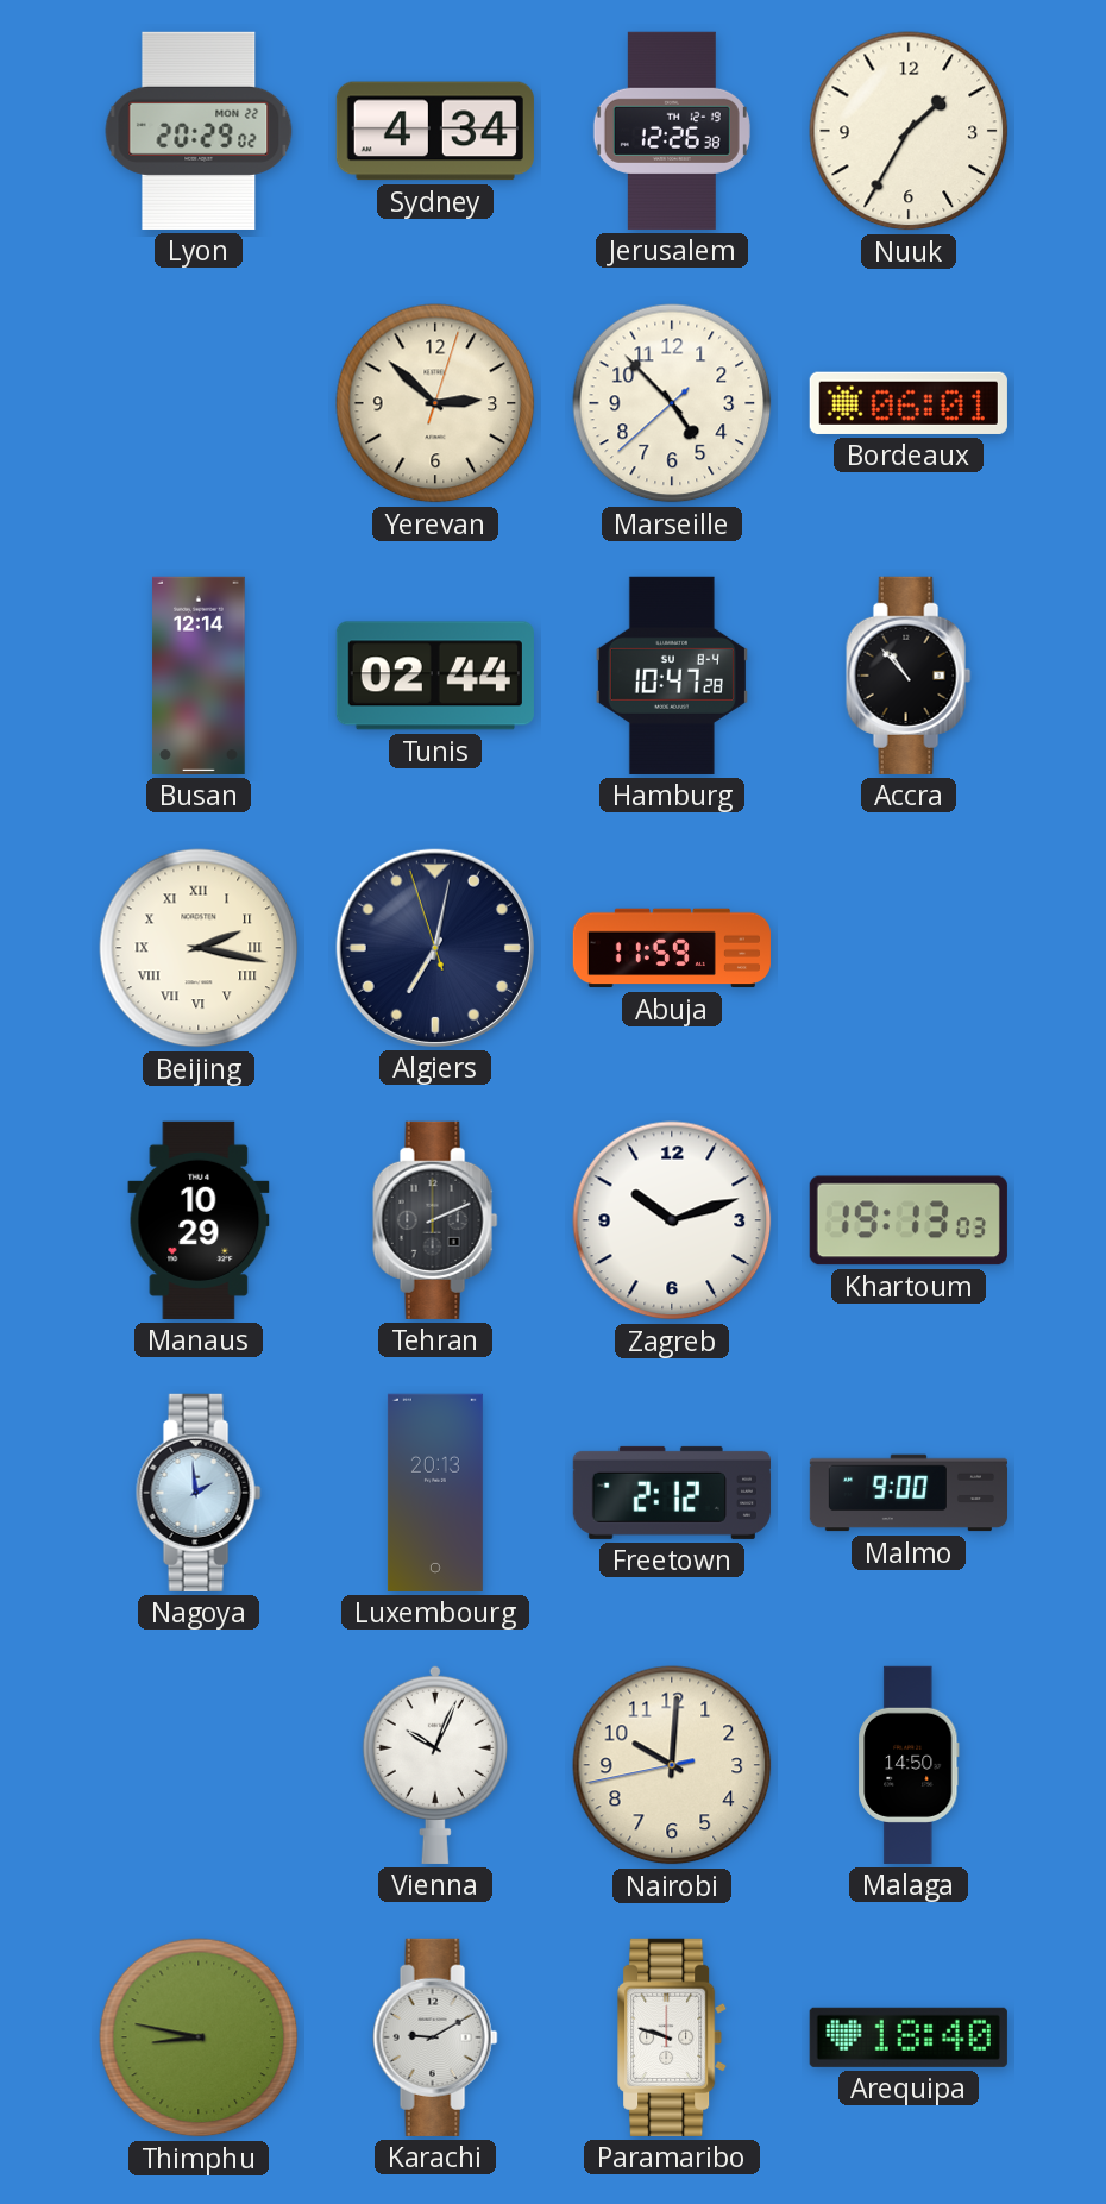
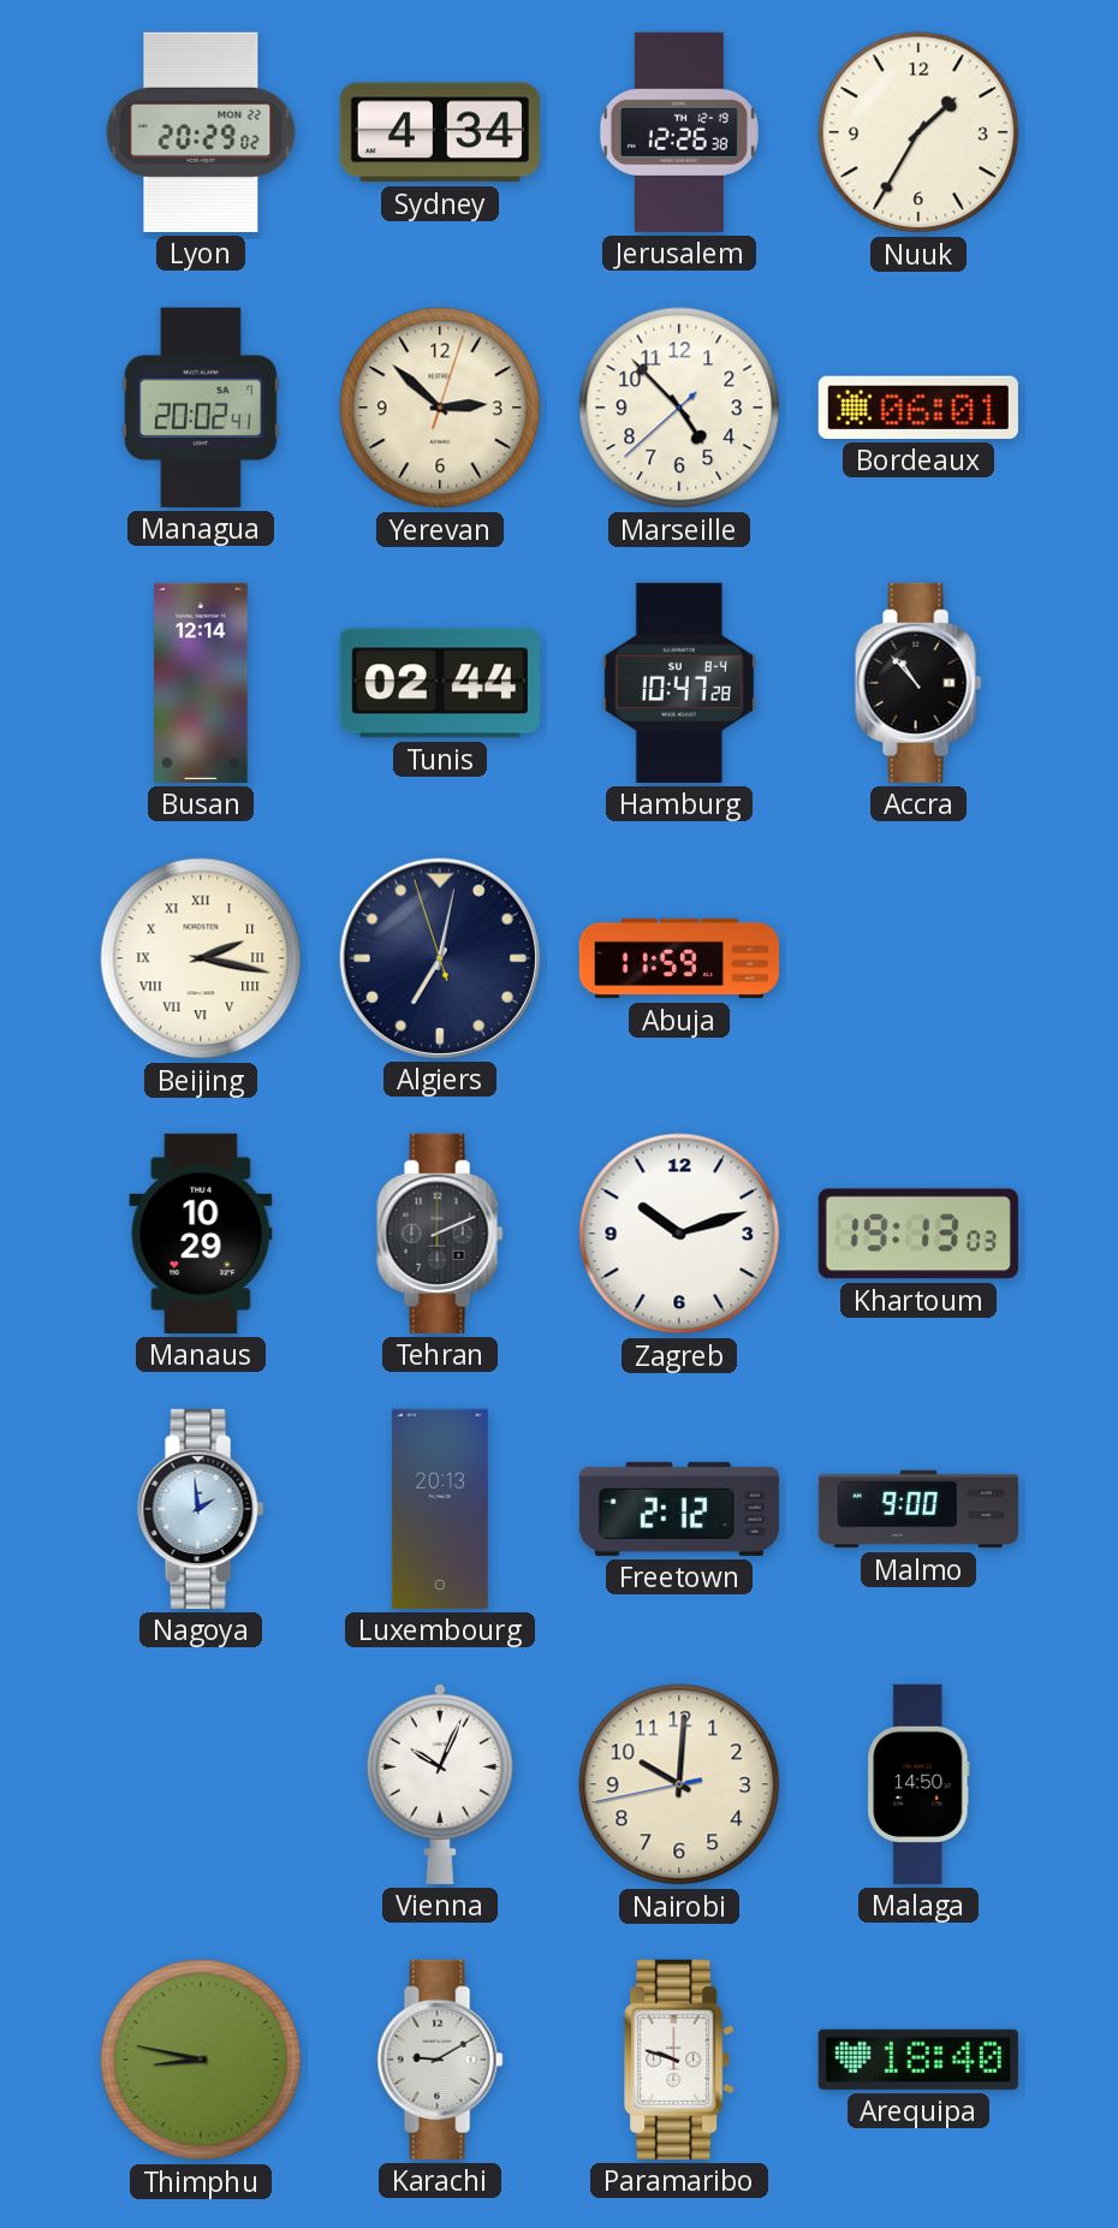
Managua: none -> 20:02
